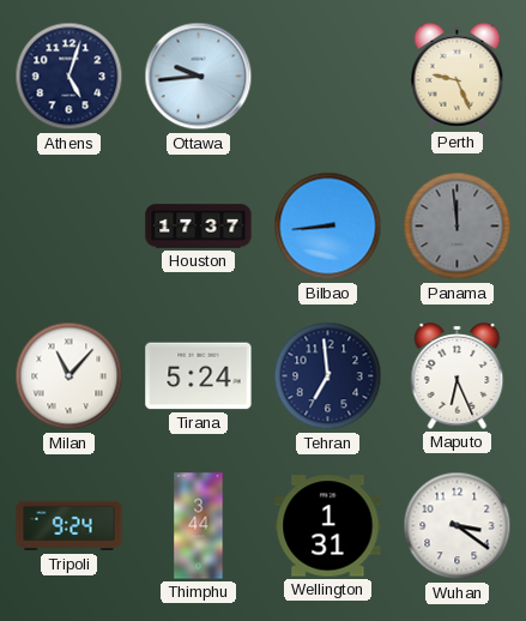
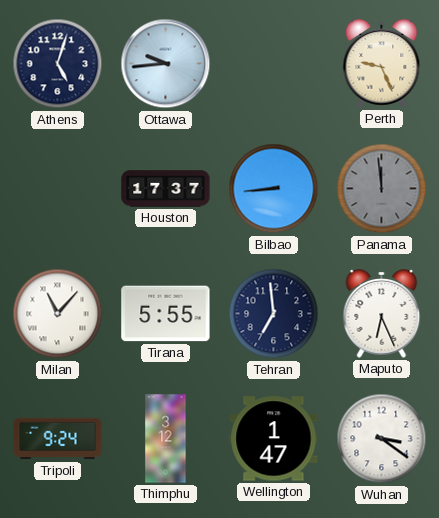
Tirana: 5:24 -> 5:55
Thimphu: 3:44 -> 3:12
Wellington: 1:31 -> 1:47
